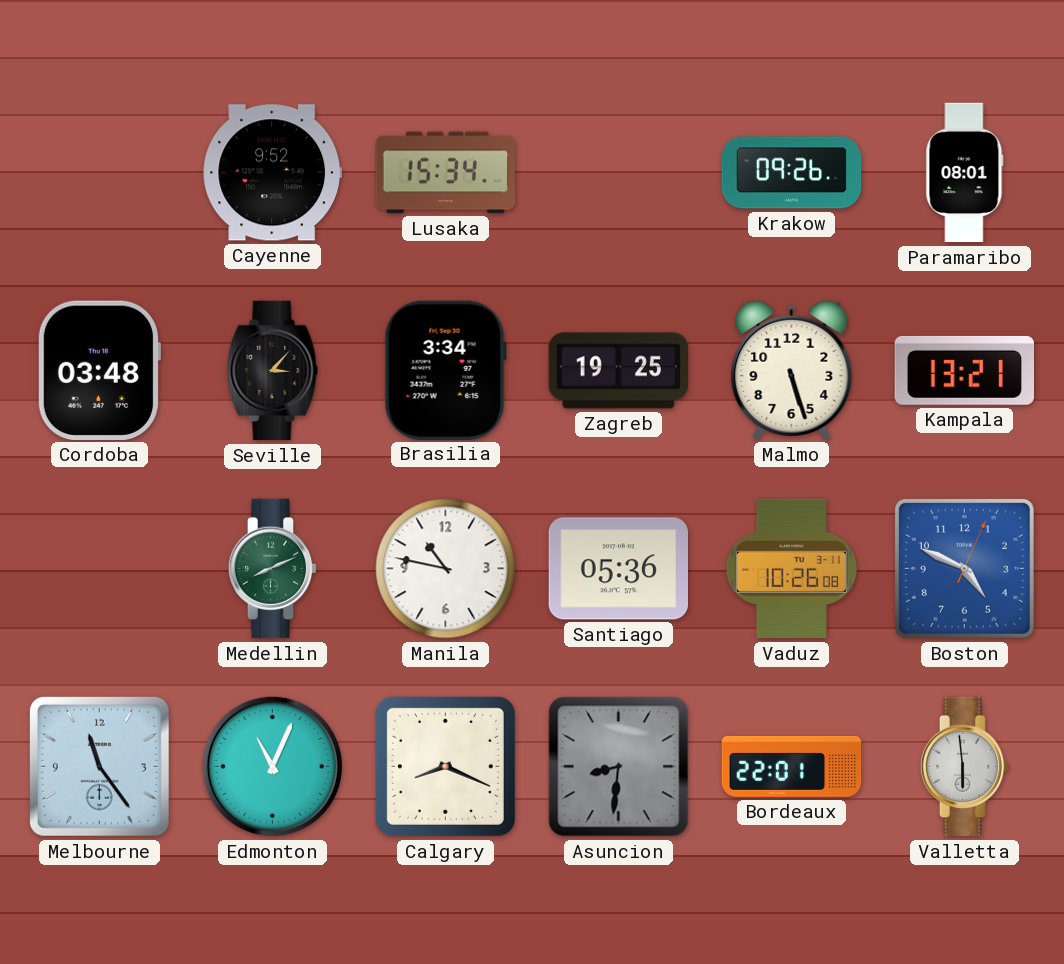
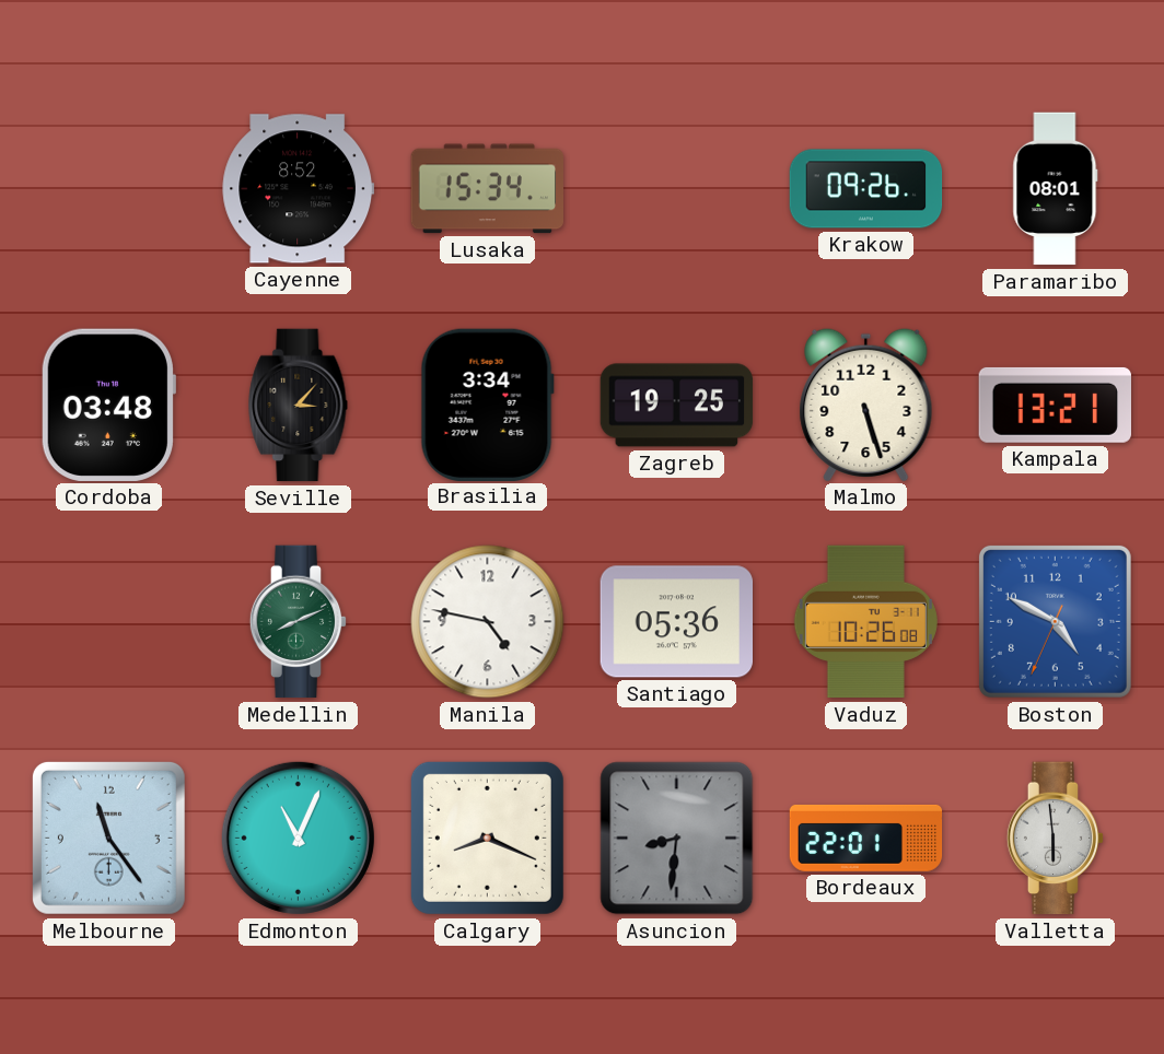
Cayenne: 9:52 -> 8:52
Manila: 10:47 -> 4:47
Boston: 4:49:04 -> 4:49:34
